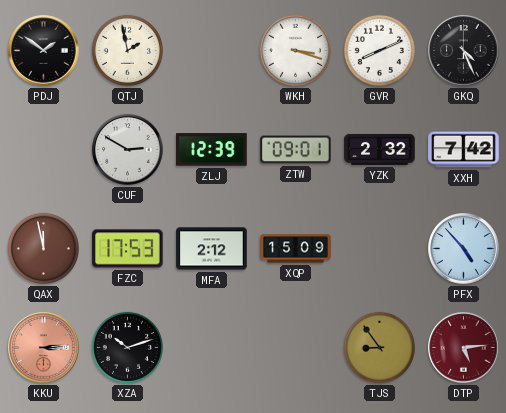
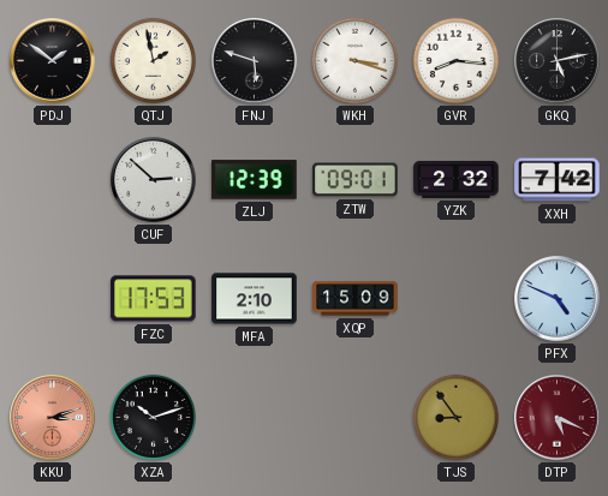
FNJ: none -> 5:48
GVR: 8:11 -> 8:16
GKQ: 4:26 -> 5:13
CUF: 2:50 -> 2:52
QAX: 11:58 -> none
MFA: 2:12 -> 2:10
PFX: 4:53 -> 4:49
KKU: 3:14 -> 3:12
DTP: 5:14 -> 5:19
